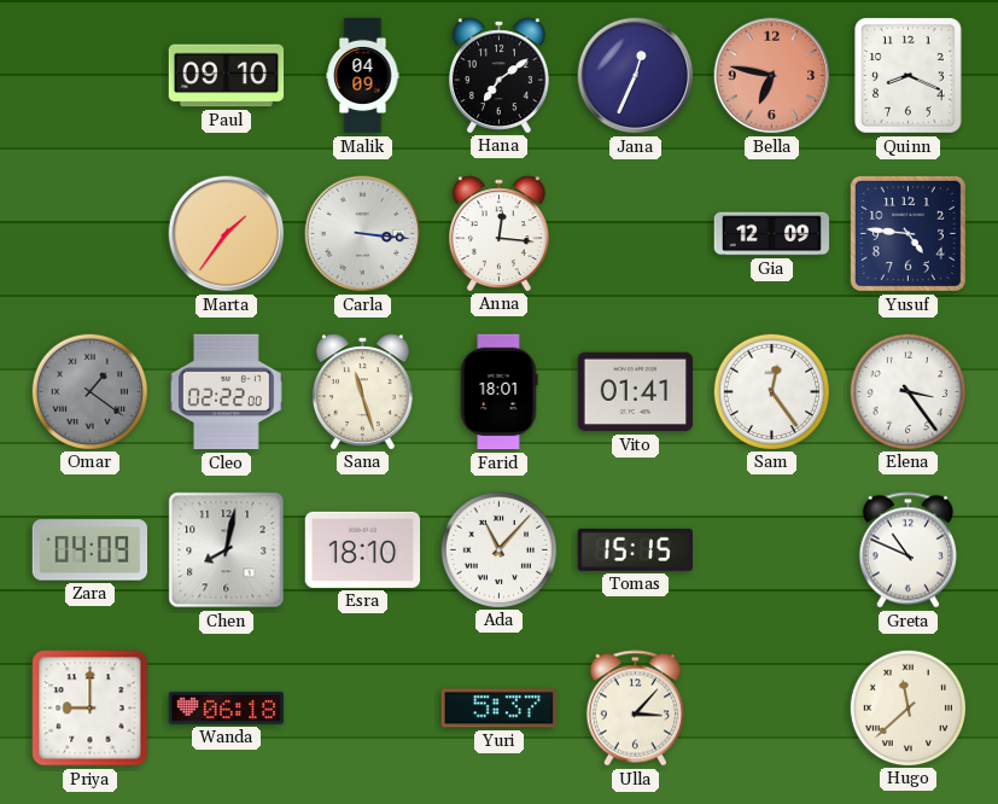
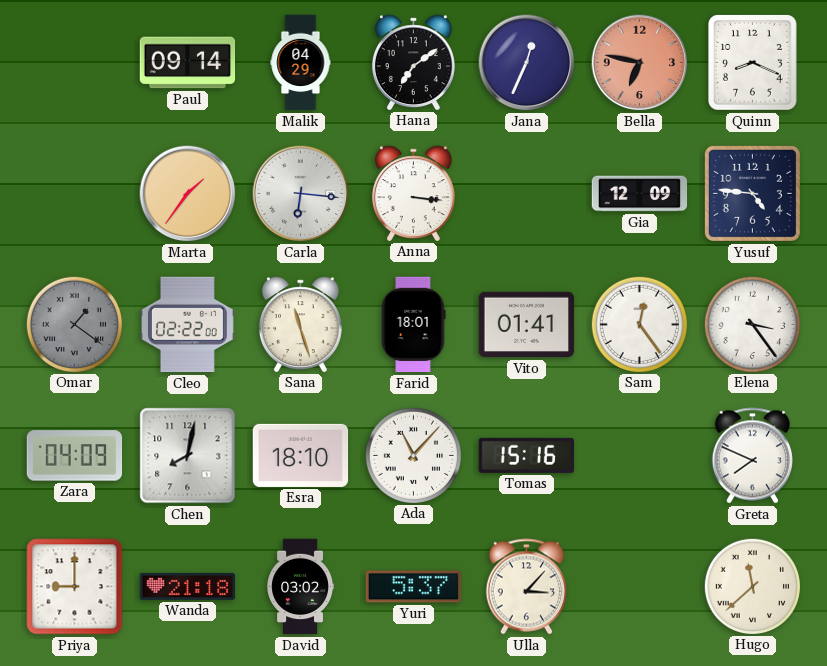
Paul: 09:10 -> 09:14
Malik: 04:09 -> 04:29
Carla: 3:16 -> 6:16
Anna: 12:16 -> 3:16
Tomas: 15:15 -> 15:16
Greta: 10:49 -> 7:49
Wanda: 06:18 -> 21:18
David: none -> 03:02
